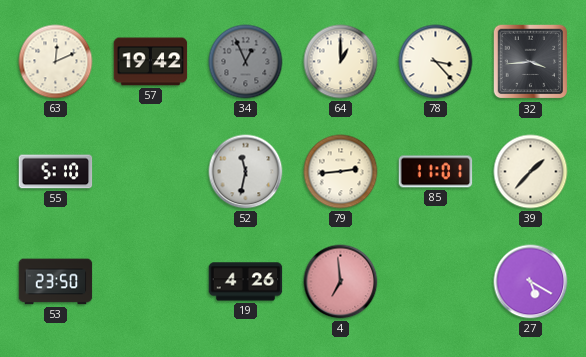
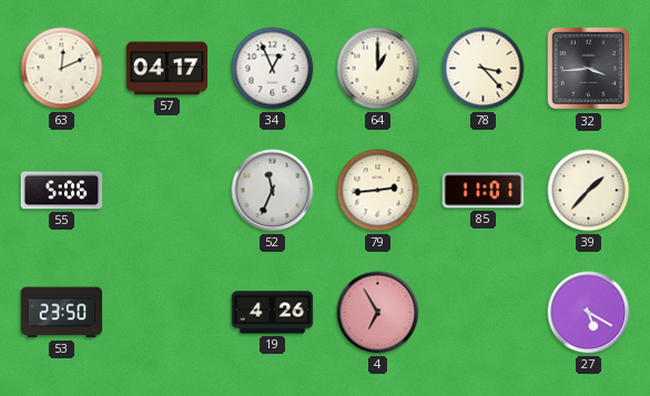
57: 19:42 -> 04:17
34 dial: grey -> white
55: 5:10 -> 5:06
52: 11:32 -> 11:34
4: 6:59 -> 6:55
